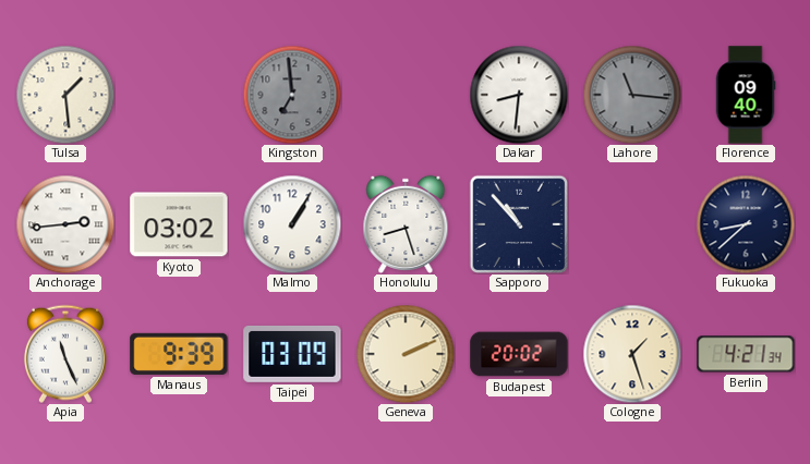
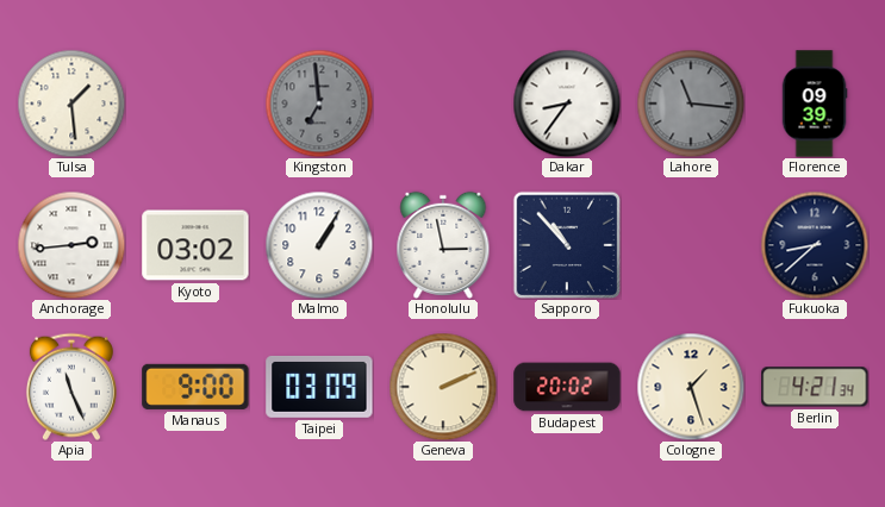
Dakar: 8:31 -> 8:36
Florence: 09:40 -> 09:39
Honolulu: 8:27 -> 2:58
Manaus: 9:39 -> 9:00
